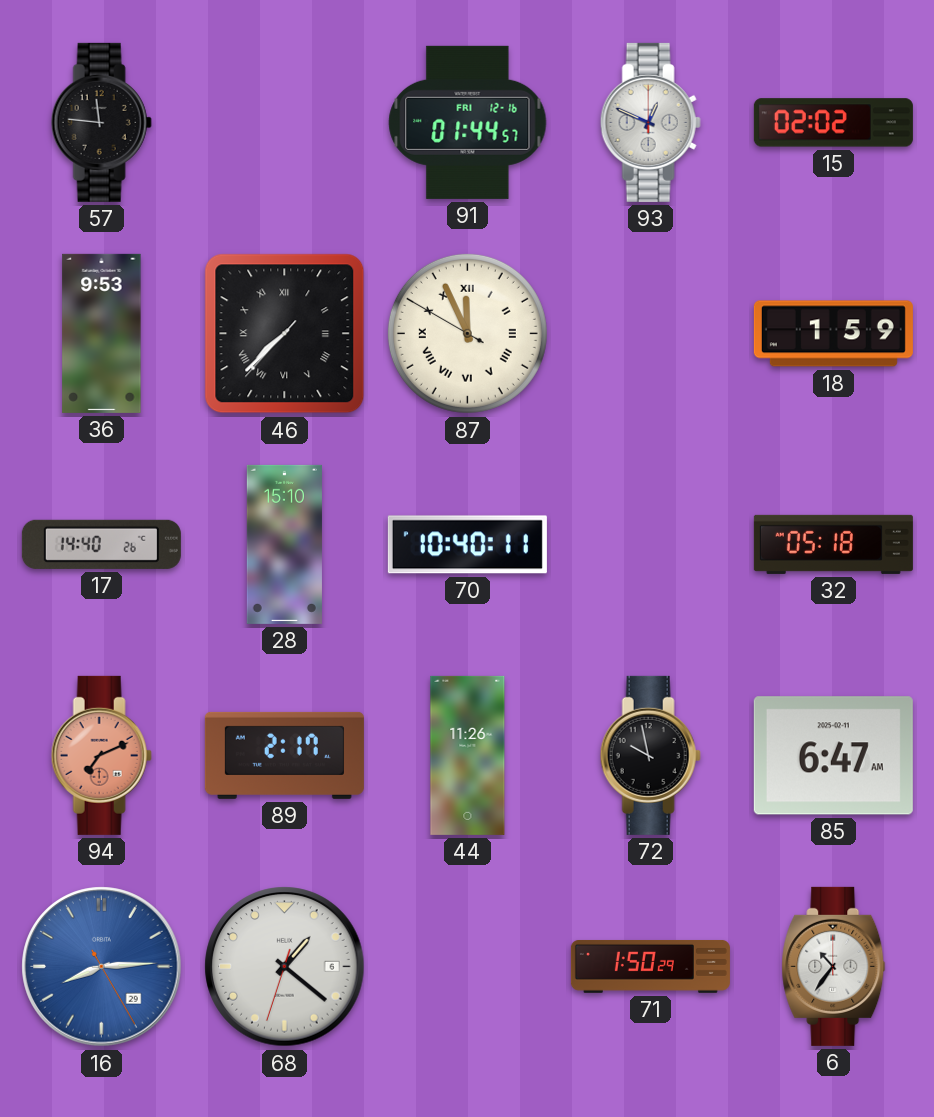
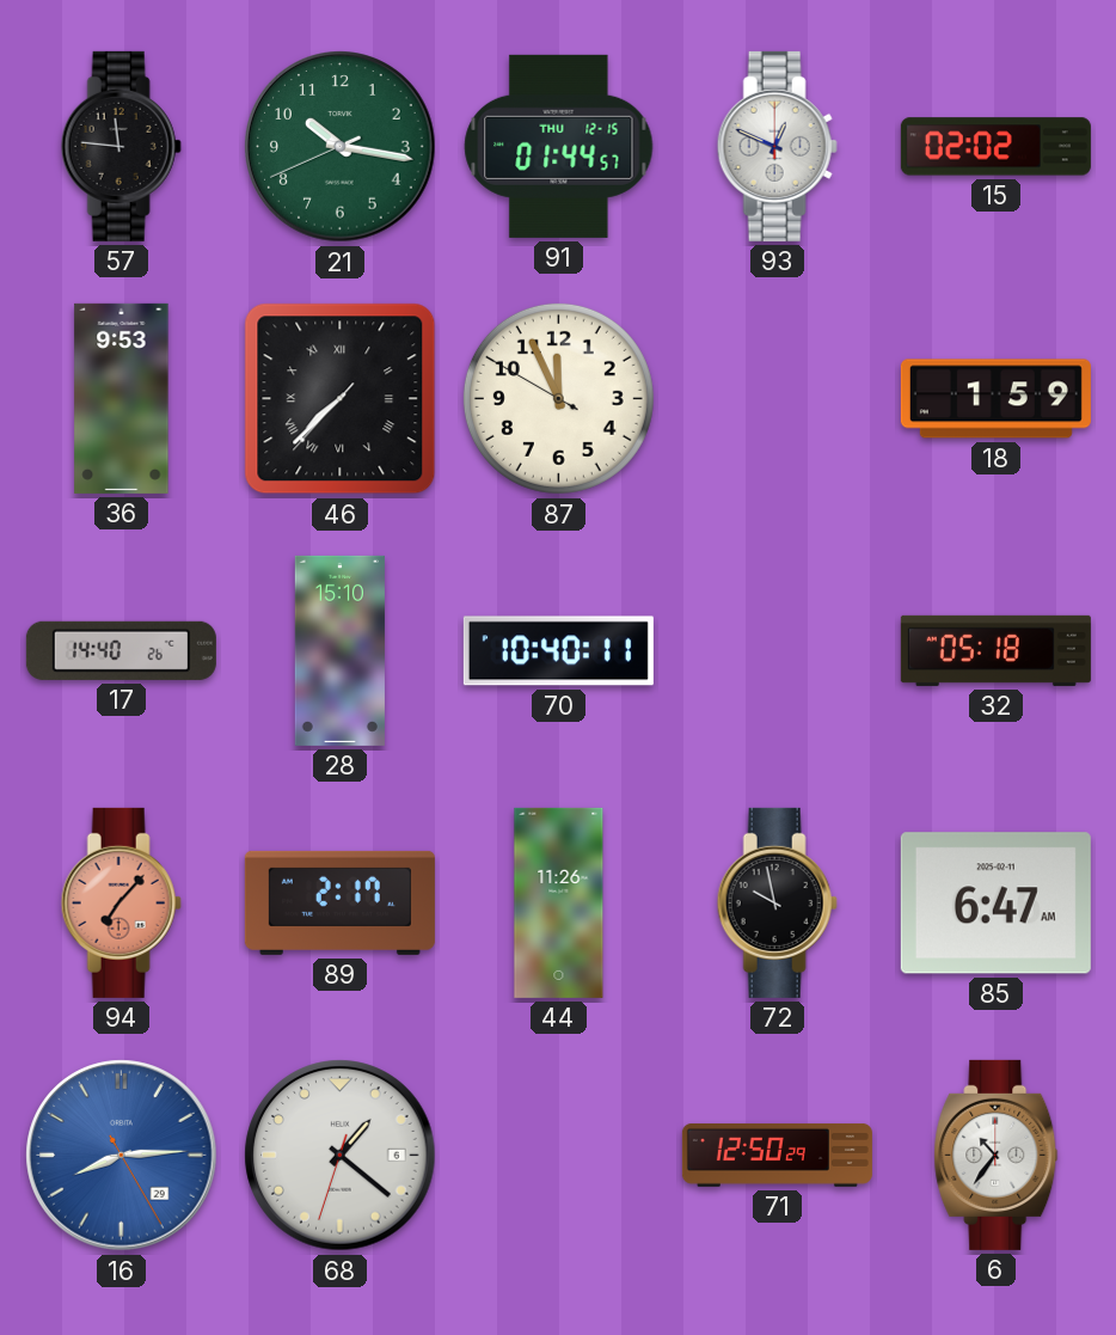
21: none -> 10:16
91 date: FRI 12-16 -> THU 12-15
87 numerals: Roman -> Arabic
94: 7:11 -> 7:07
71: 1:50 -> 12:50
